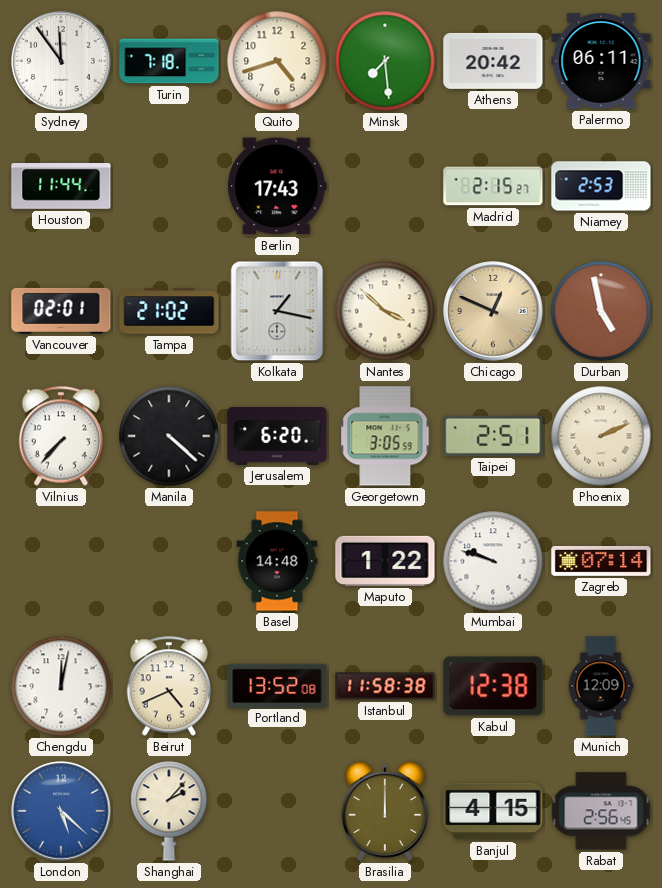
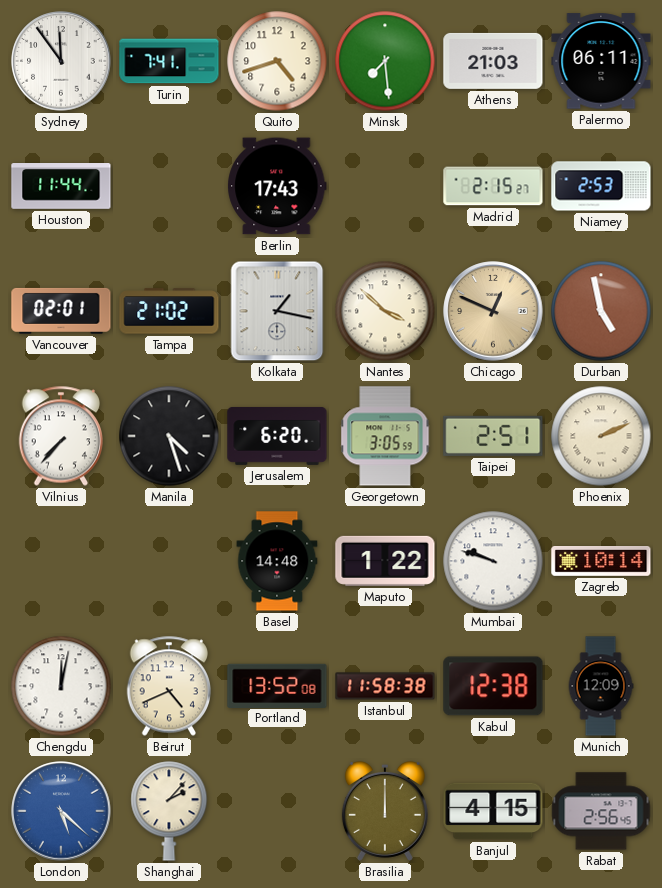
Turin: 7:18 -> 7:41
Athens: 20:42 -> 21:03
Manila: 4:22 -> 4:27
Zagreb: 07:14 -> 10:14
